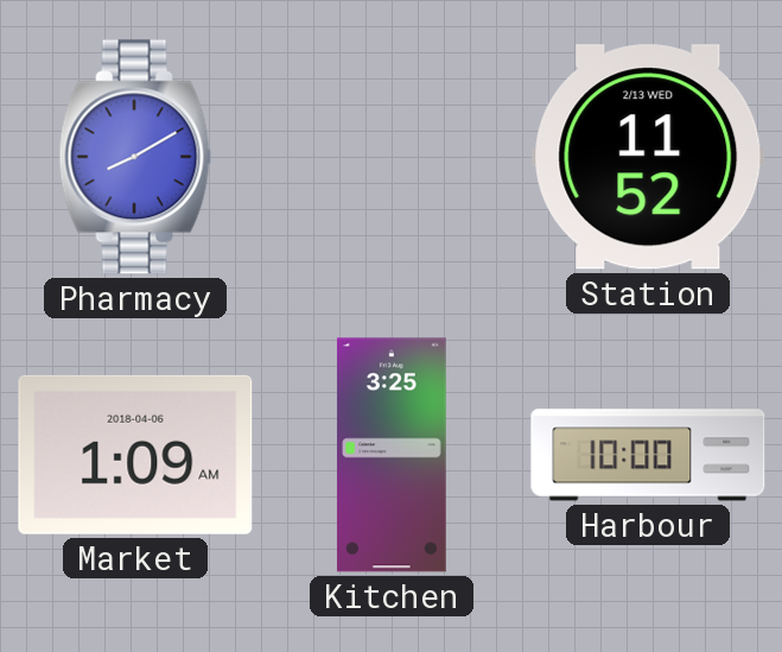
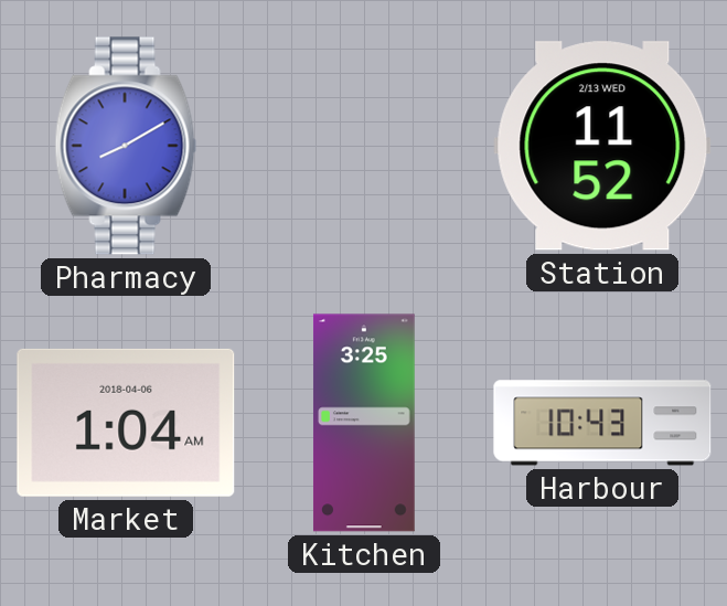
Market: 1:09 -> 1:04
Harbour: 10:00 -> 10:43
